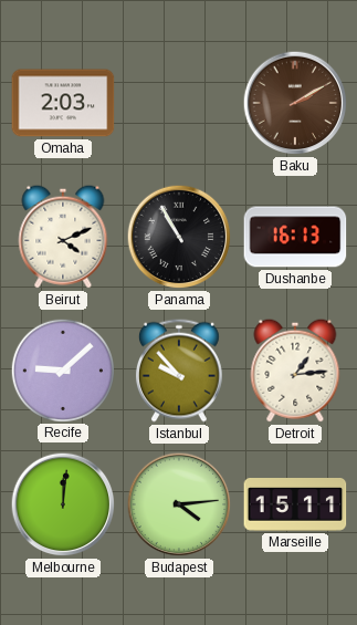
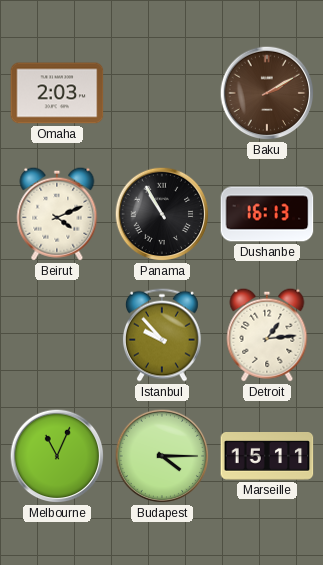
Recife: 9:08 -> none
Melbourne: 12:01 -> 11:04
Budapest: 4:14 -> 4:15
